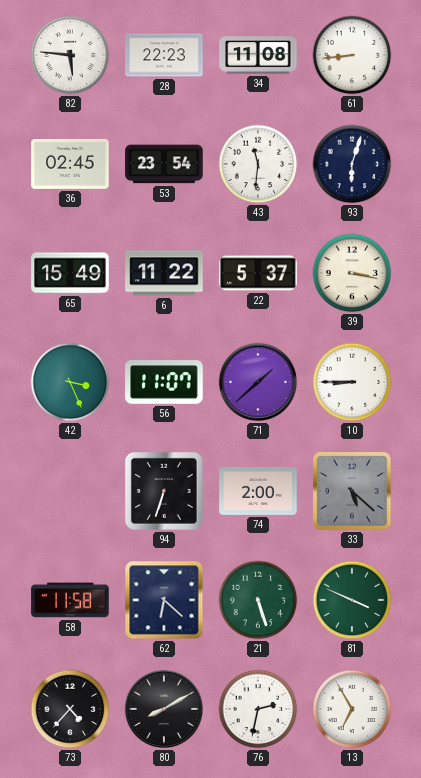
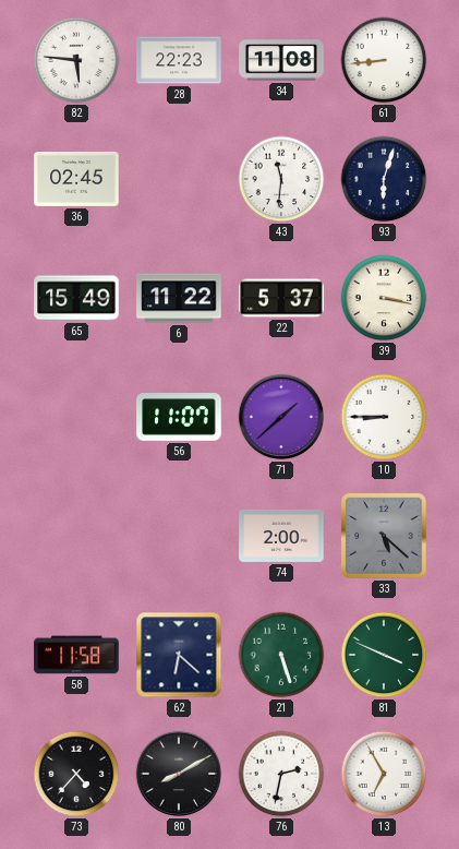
53: 23:54 -> none
42: 3:26 -> none
94: 6:33 -> none
